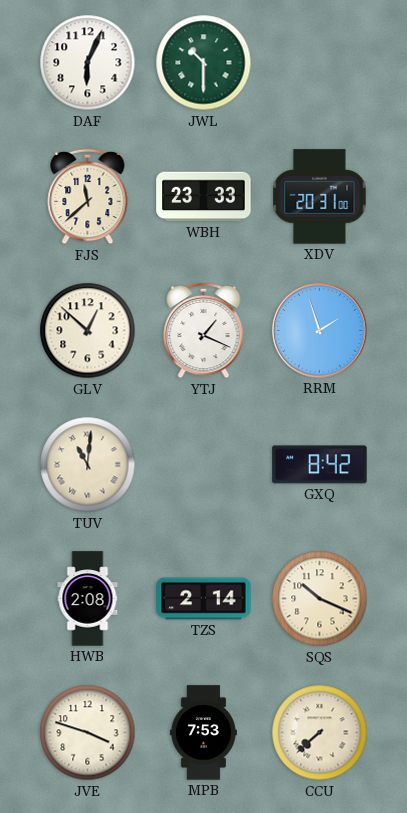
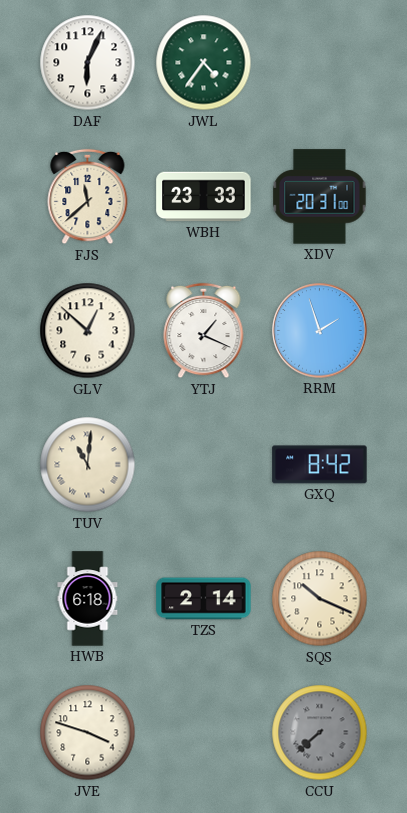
JWL: 10:30 -> 4:36
HWB: 2:08 -> 6:18
MPB: 7:53 -> none
CCU dial: cream -> grey
